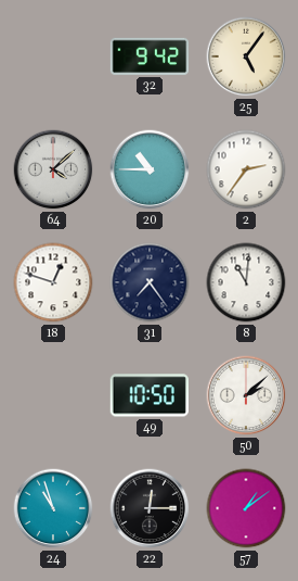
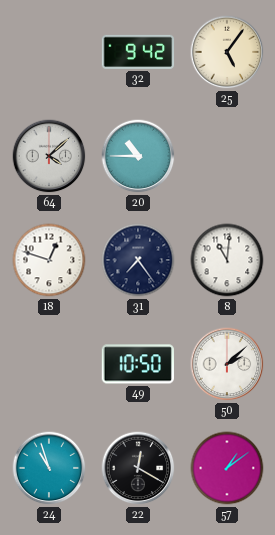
2: 2:36 -> none
22: 12:15 -> 12:20
